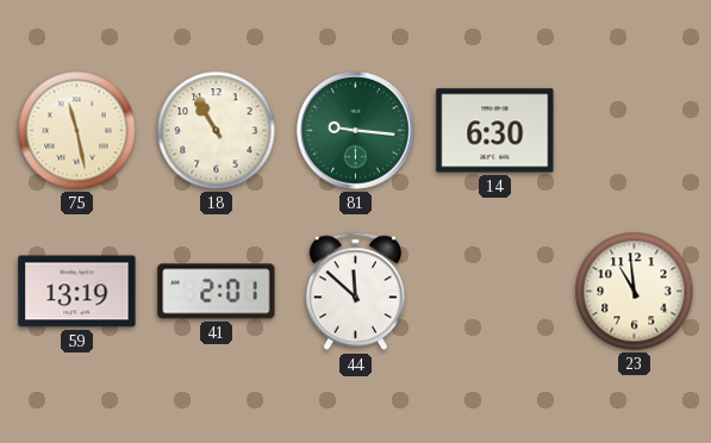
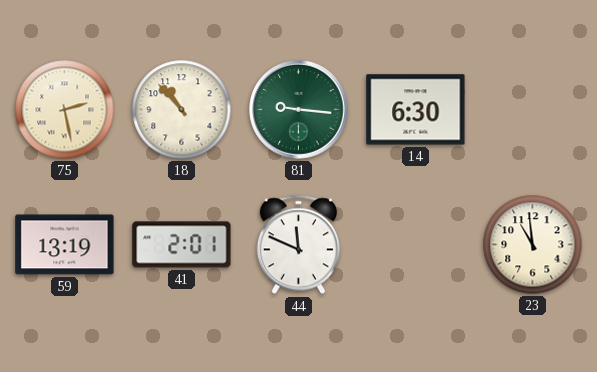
75: 11:28 -> 2:28
18: 10:55 -> 10:53
44: 11:52 -> 11:49
